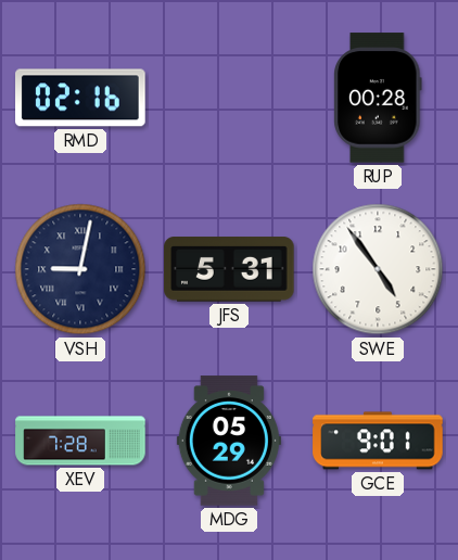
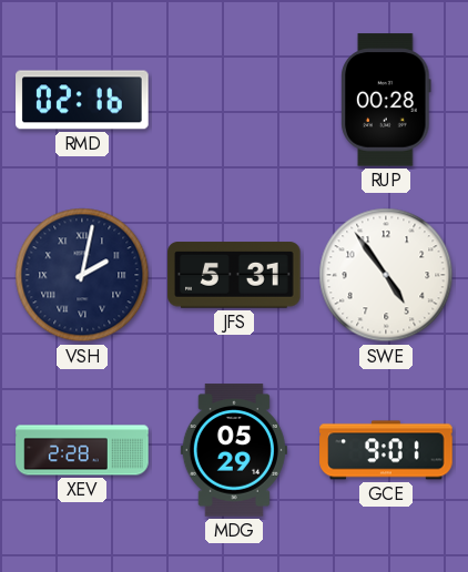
VSH: 9:02 -> 2:02
XEV: 7:28 -> 2:28
